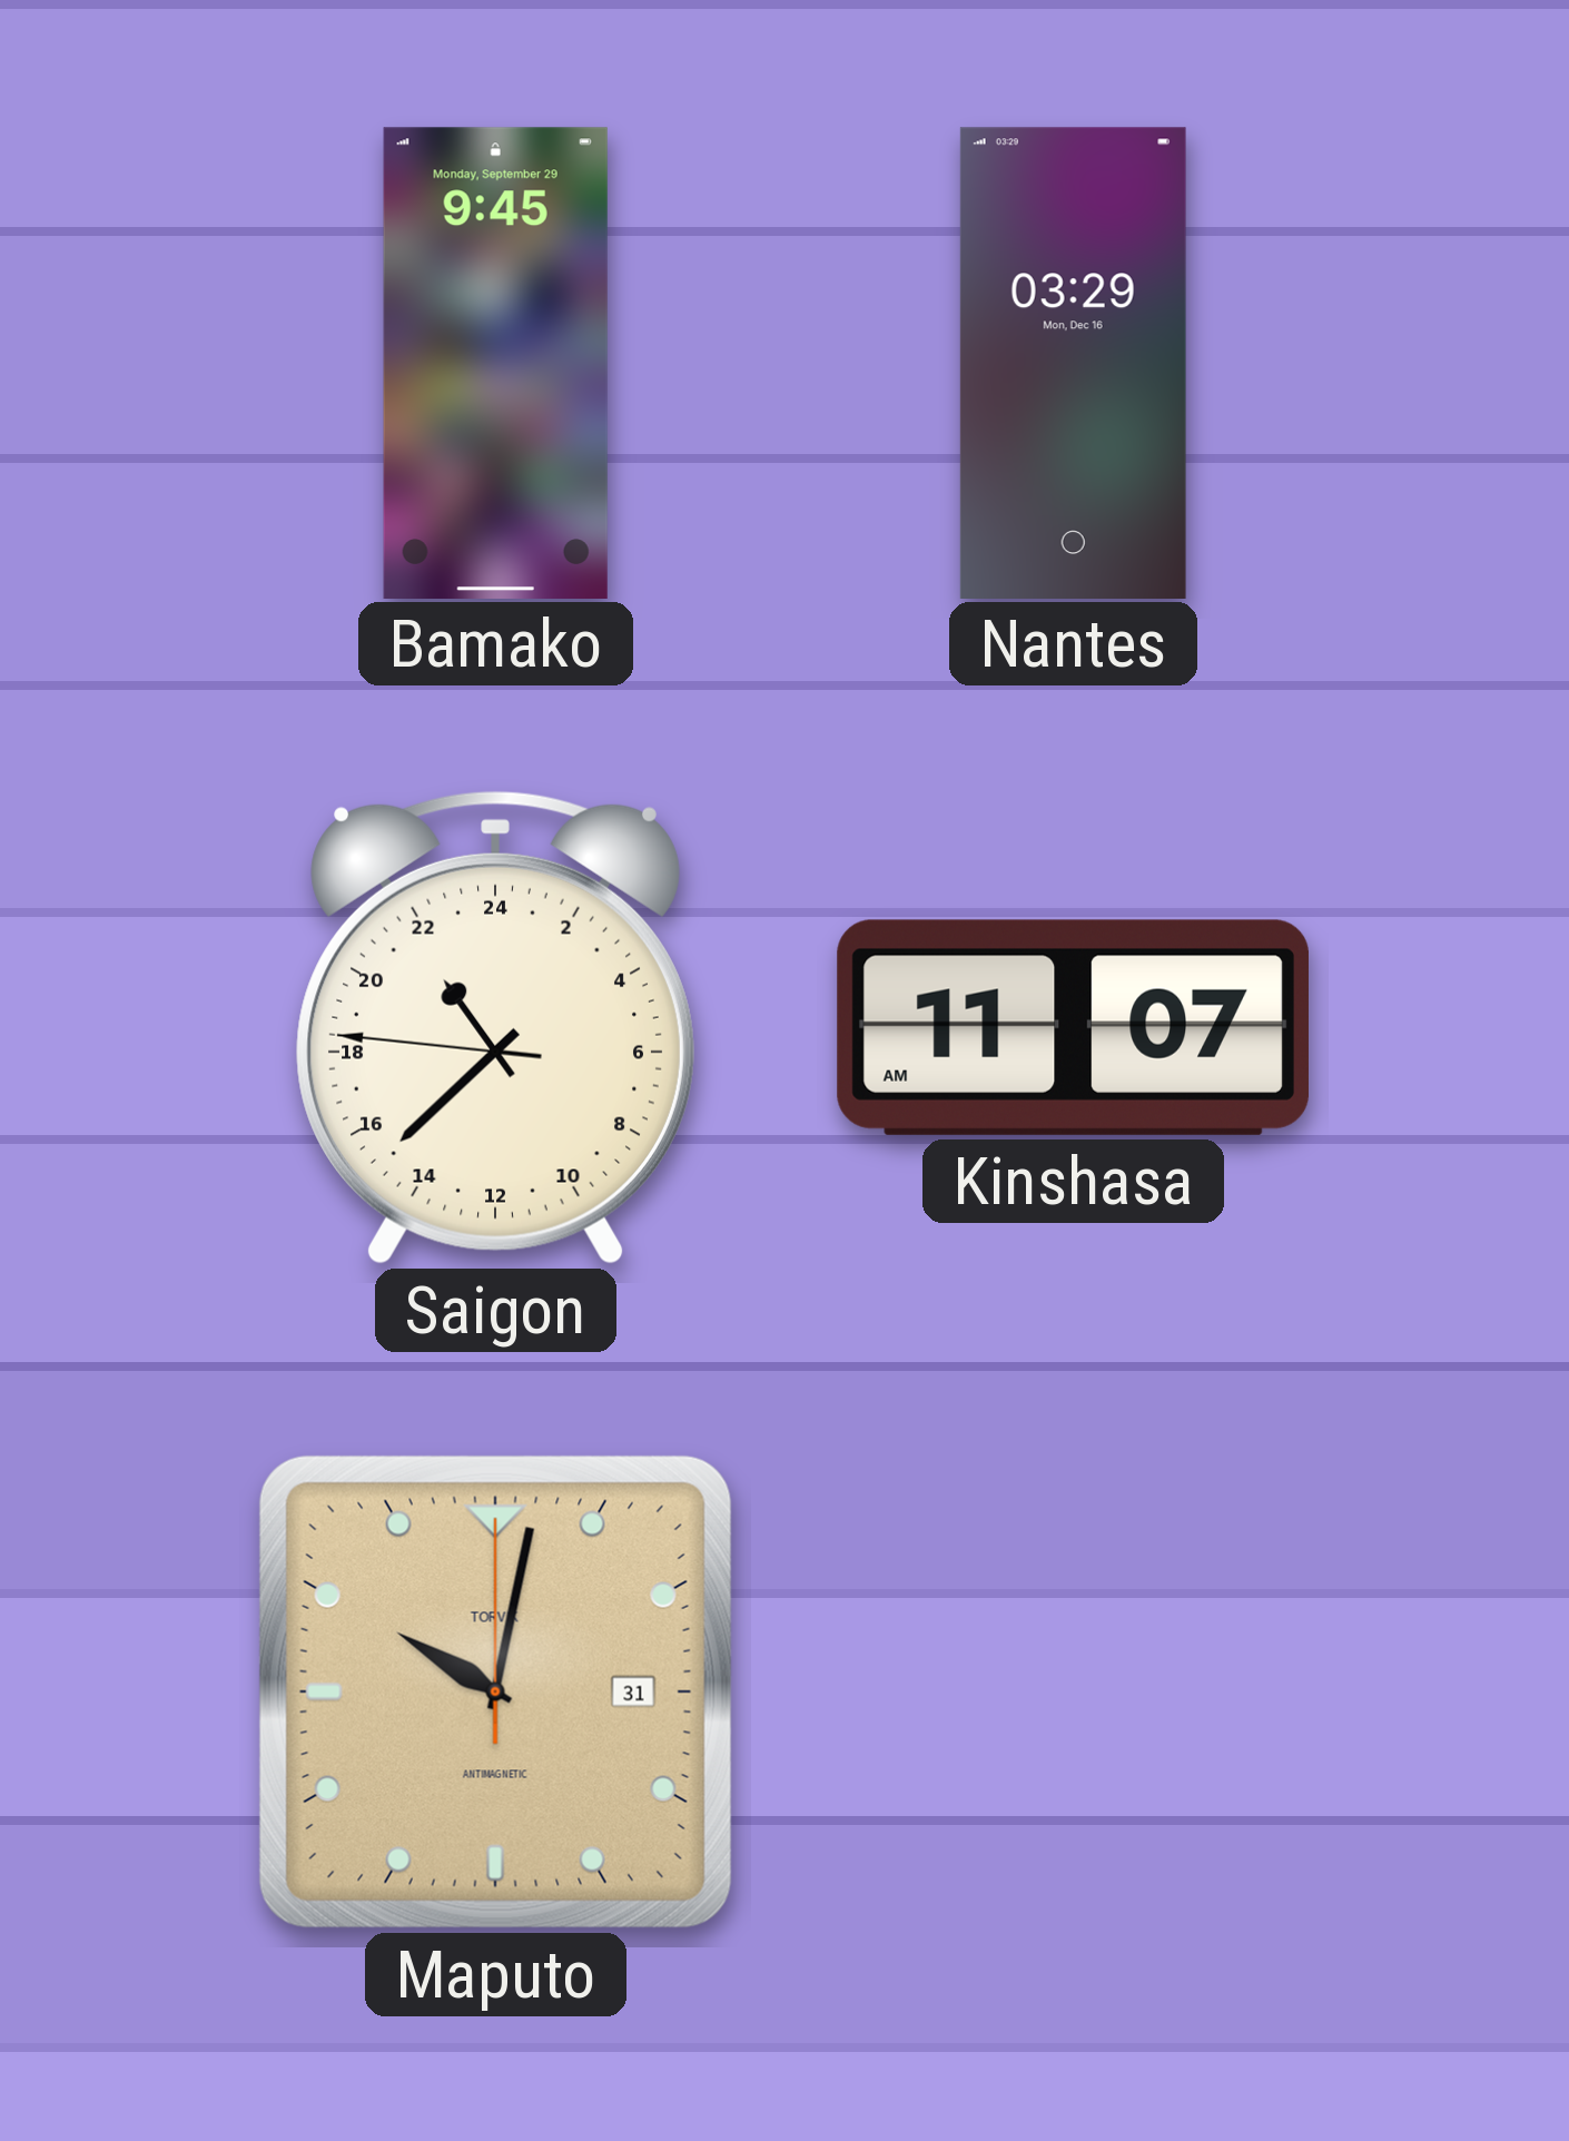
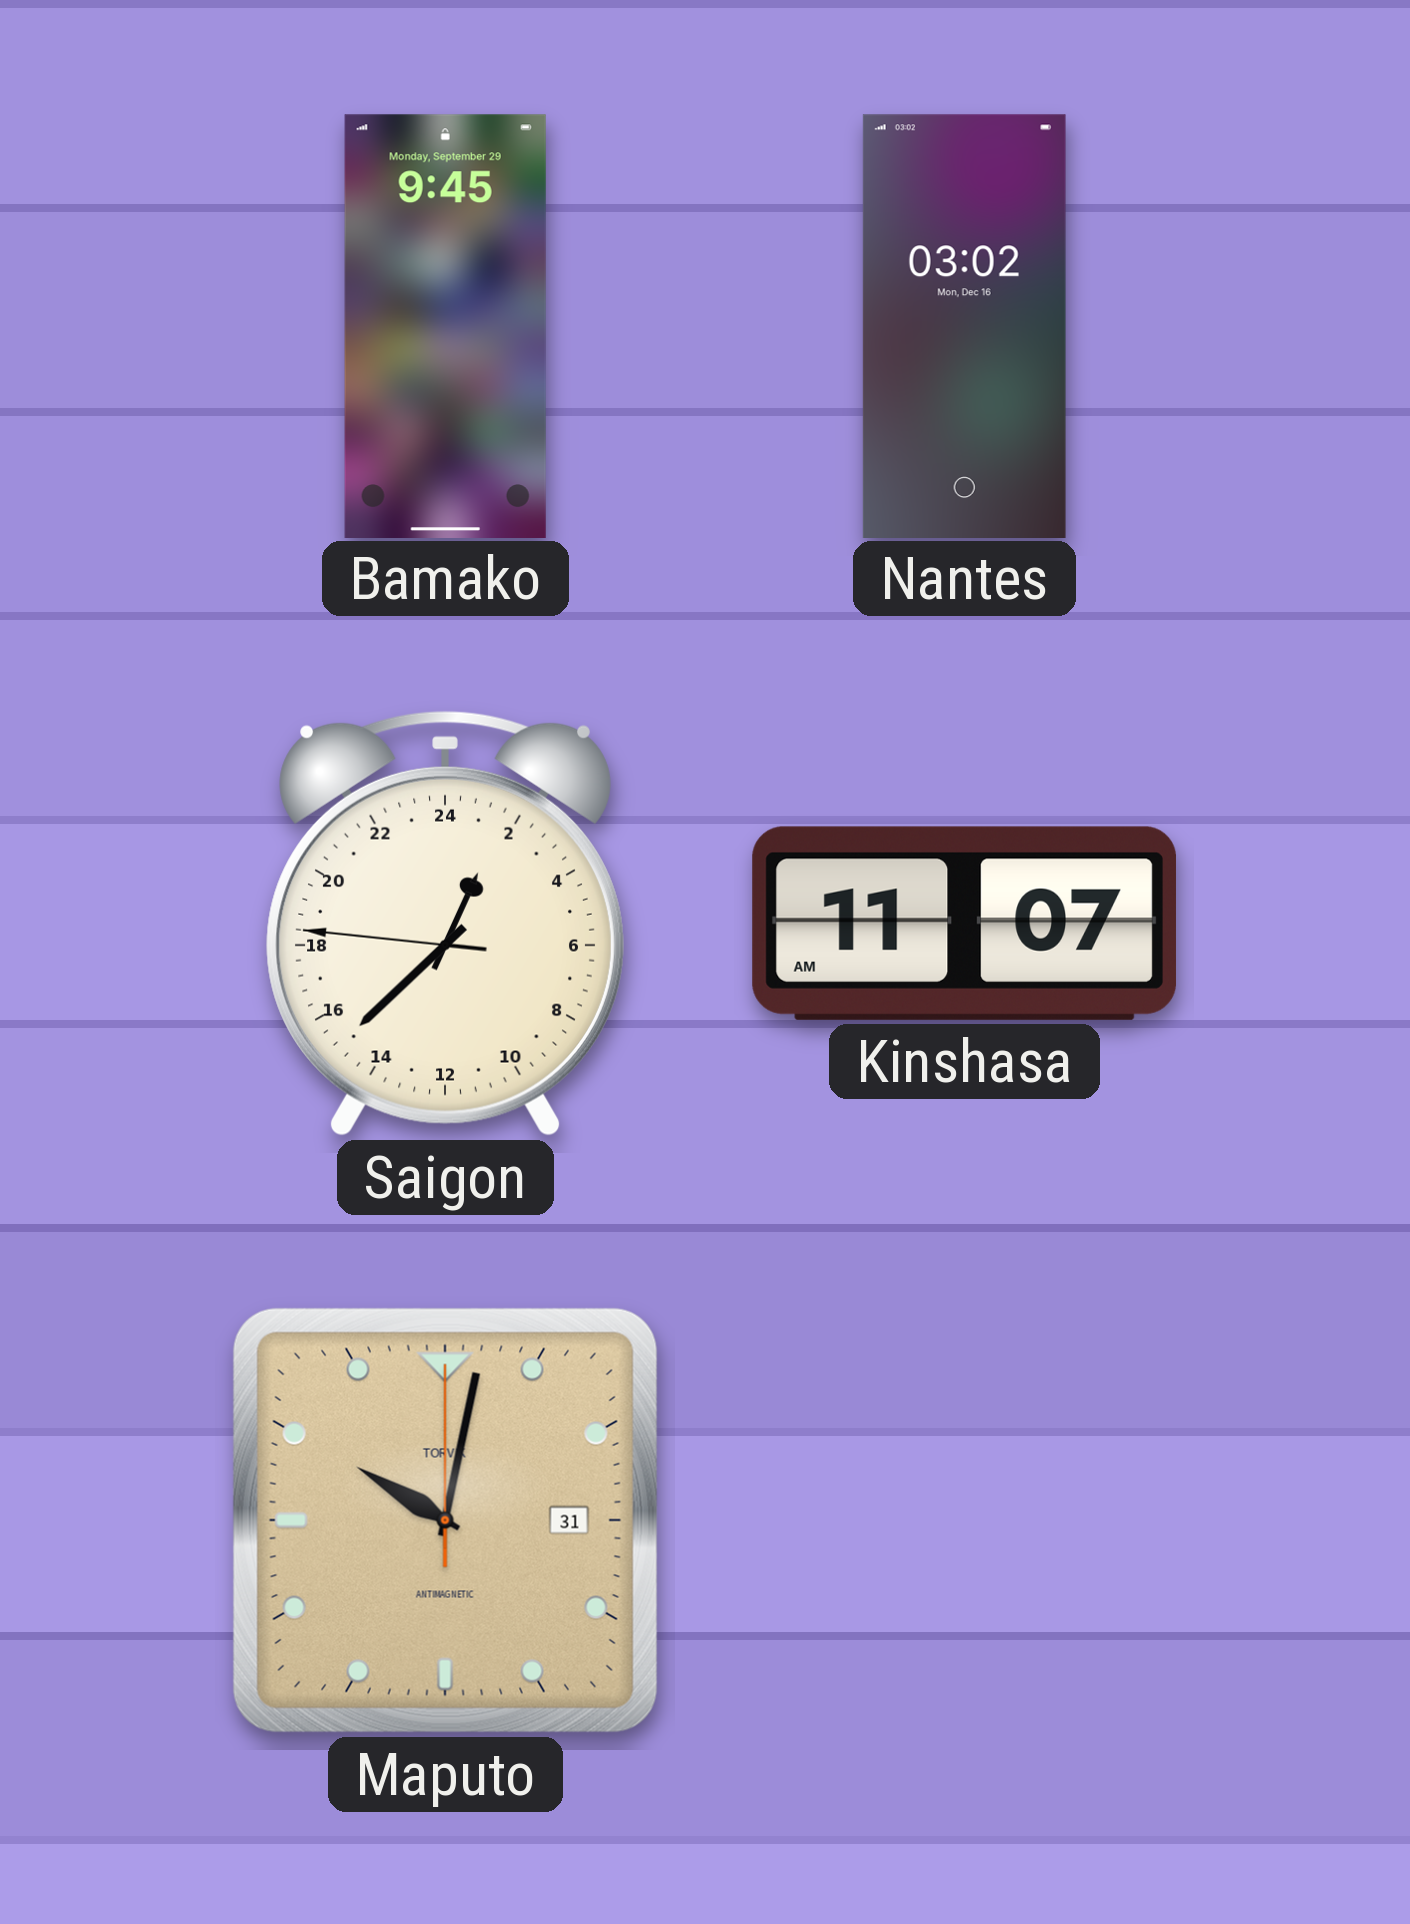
Nantes: 03:29 -> 03:02
Saigon: 21:37 -> 1:37
